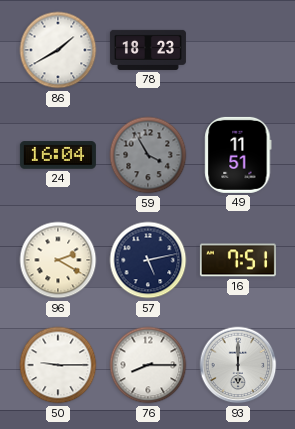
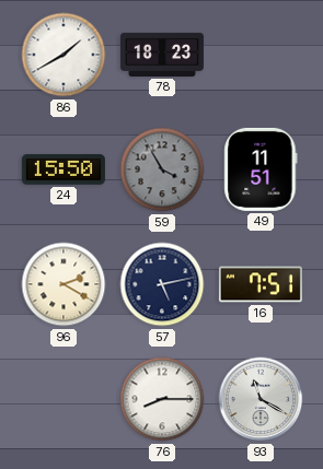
24: 16:04 -> 15:50
50: 9:15 -> none
93: 6:00 -> 11:20
